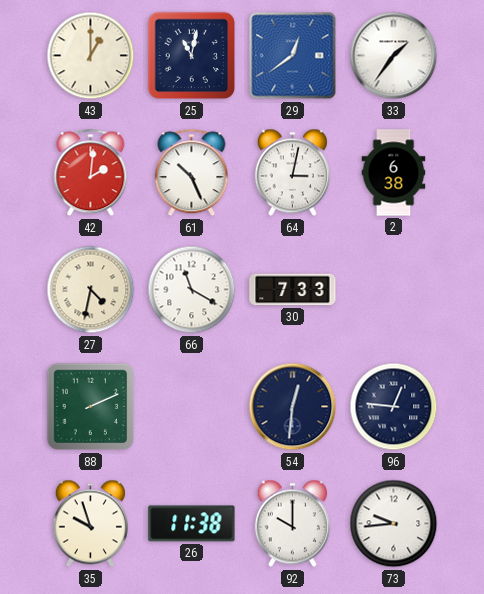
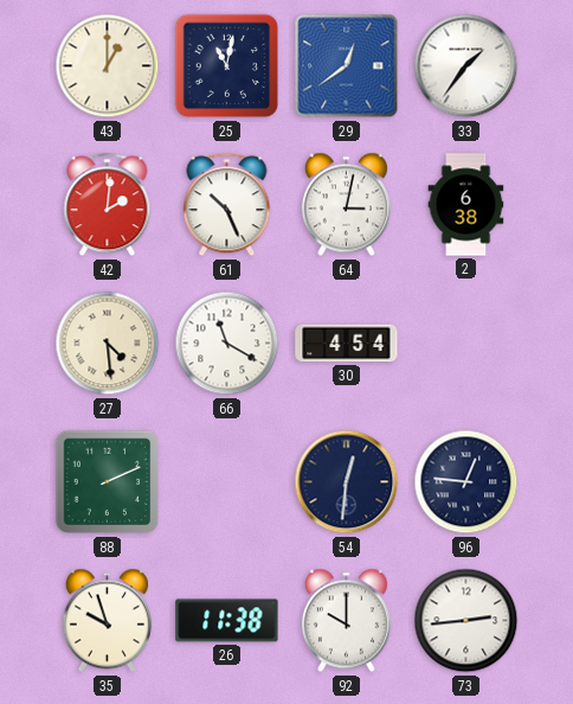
27: 4:32 -> 4:29
30: 7:33 -> 4:54
73: 9:44 -> 2:44
